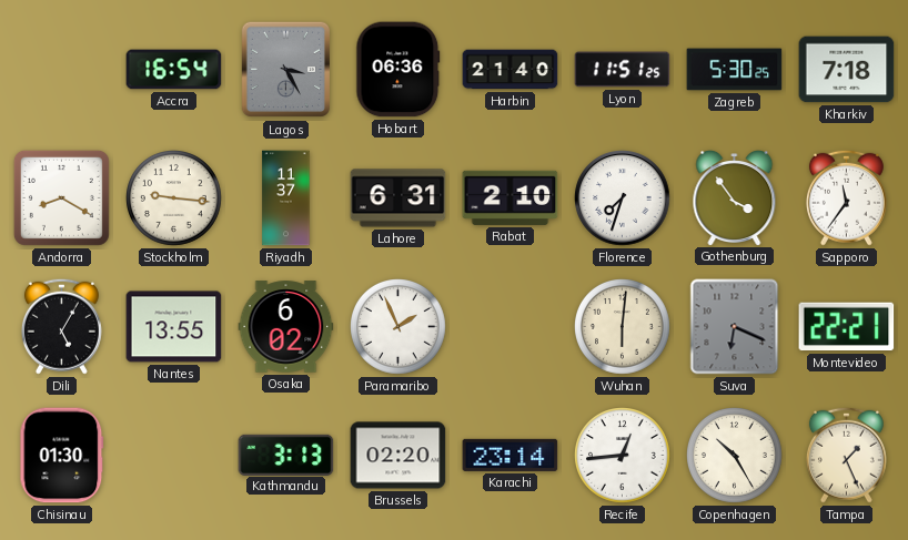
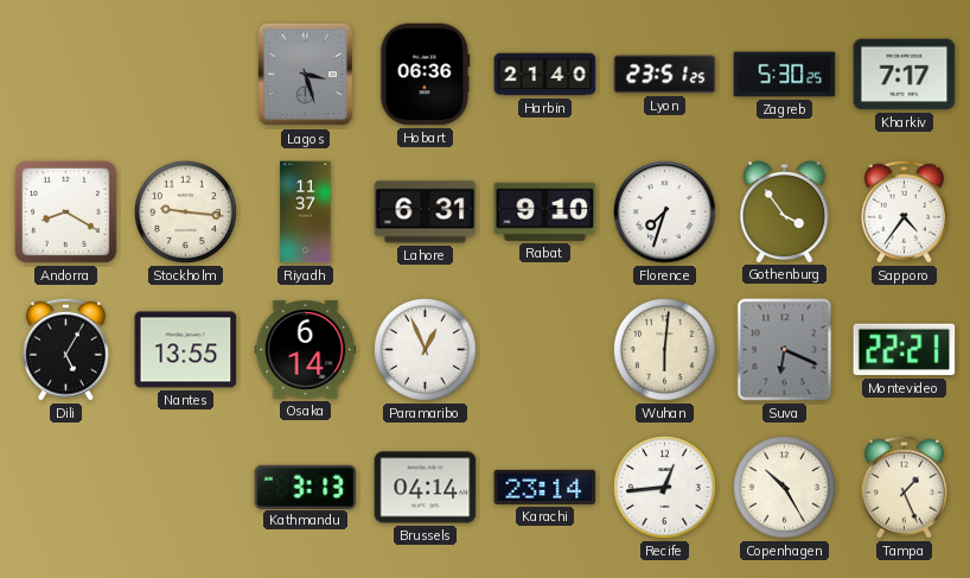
Accra: 16:54 -> none
Lagos: 3:25 -> 3:27
Lyon: 11:51 -> 23:51
Kharkiv: 7:18 -> 7:17
Rabat: 2:10 -> 9:10
Sapporo: 11:36 -> 4:36
Osaka: 6:02 -> 6:14
Paramaribo: 1:56 -> 12:56
Chisinau: 01:30 -> none
Brussels: 02:20 -> 04:14
